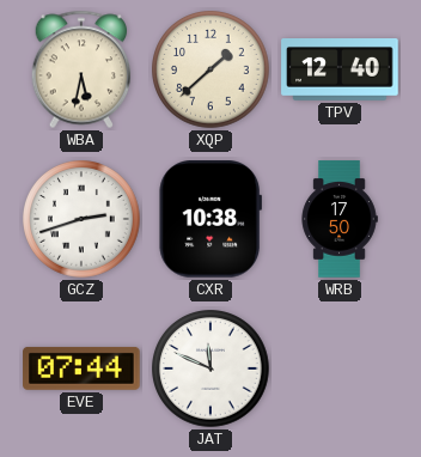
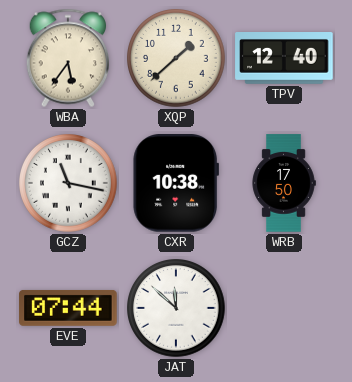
WBA: 5:32 -> 5:36
GCZ: 2:42 -> 11:17
JAT: 11:49 -> 11:52
